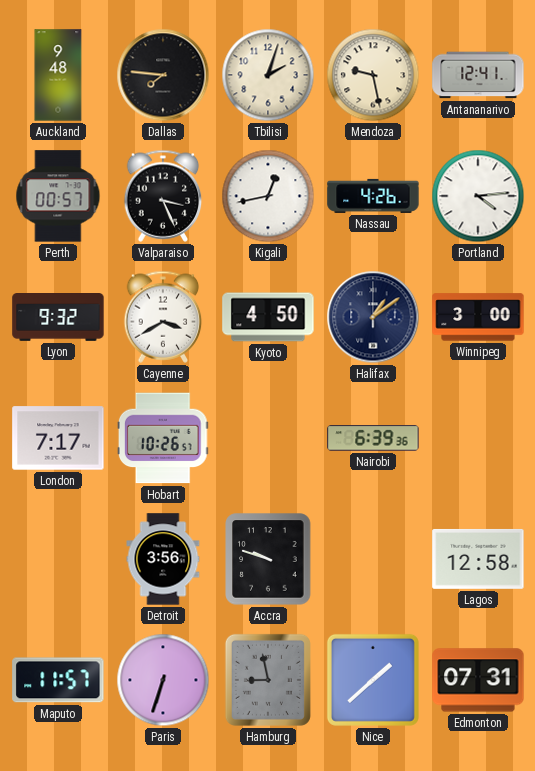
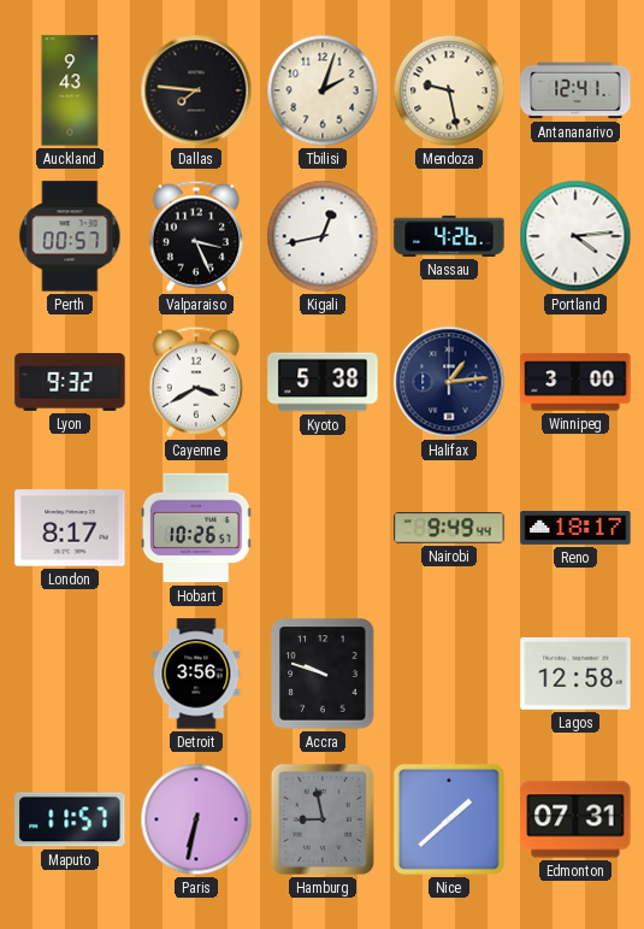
Auckland: 9:48 -> 9:43
Kyoto: 4:50 -> 5:38
Halifax: 1:09 -> 1:14
London: 7:17 -> 8:17
Nairobi: 6:39 -> 9:49
Reno: none -> 18:17
Paris: 6:33 -> 6:32
